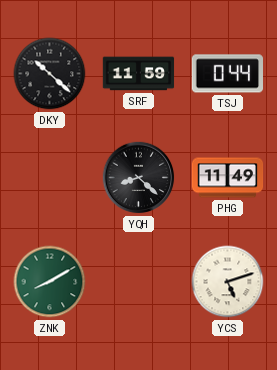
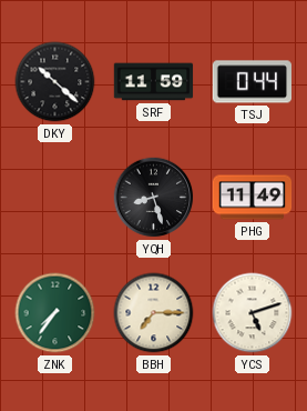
YQH: 8:22 -> 8:27
ZNK: 8:10 -> 7:36
BBH: none -> 7:15
